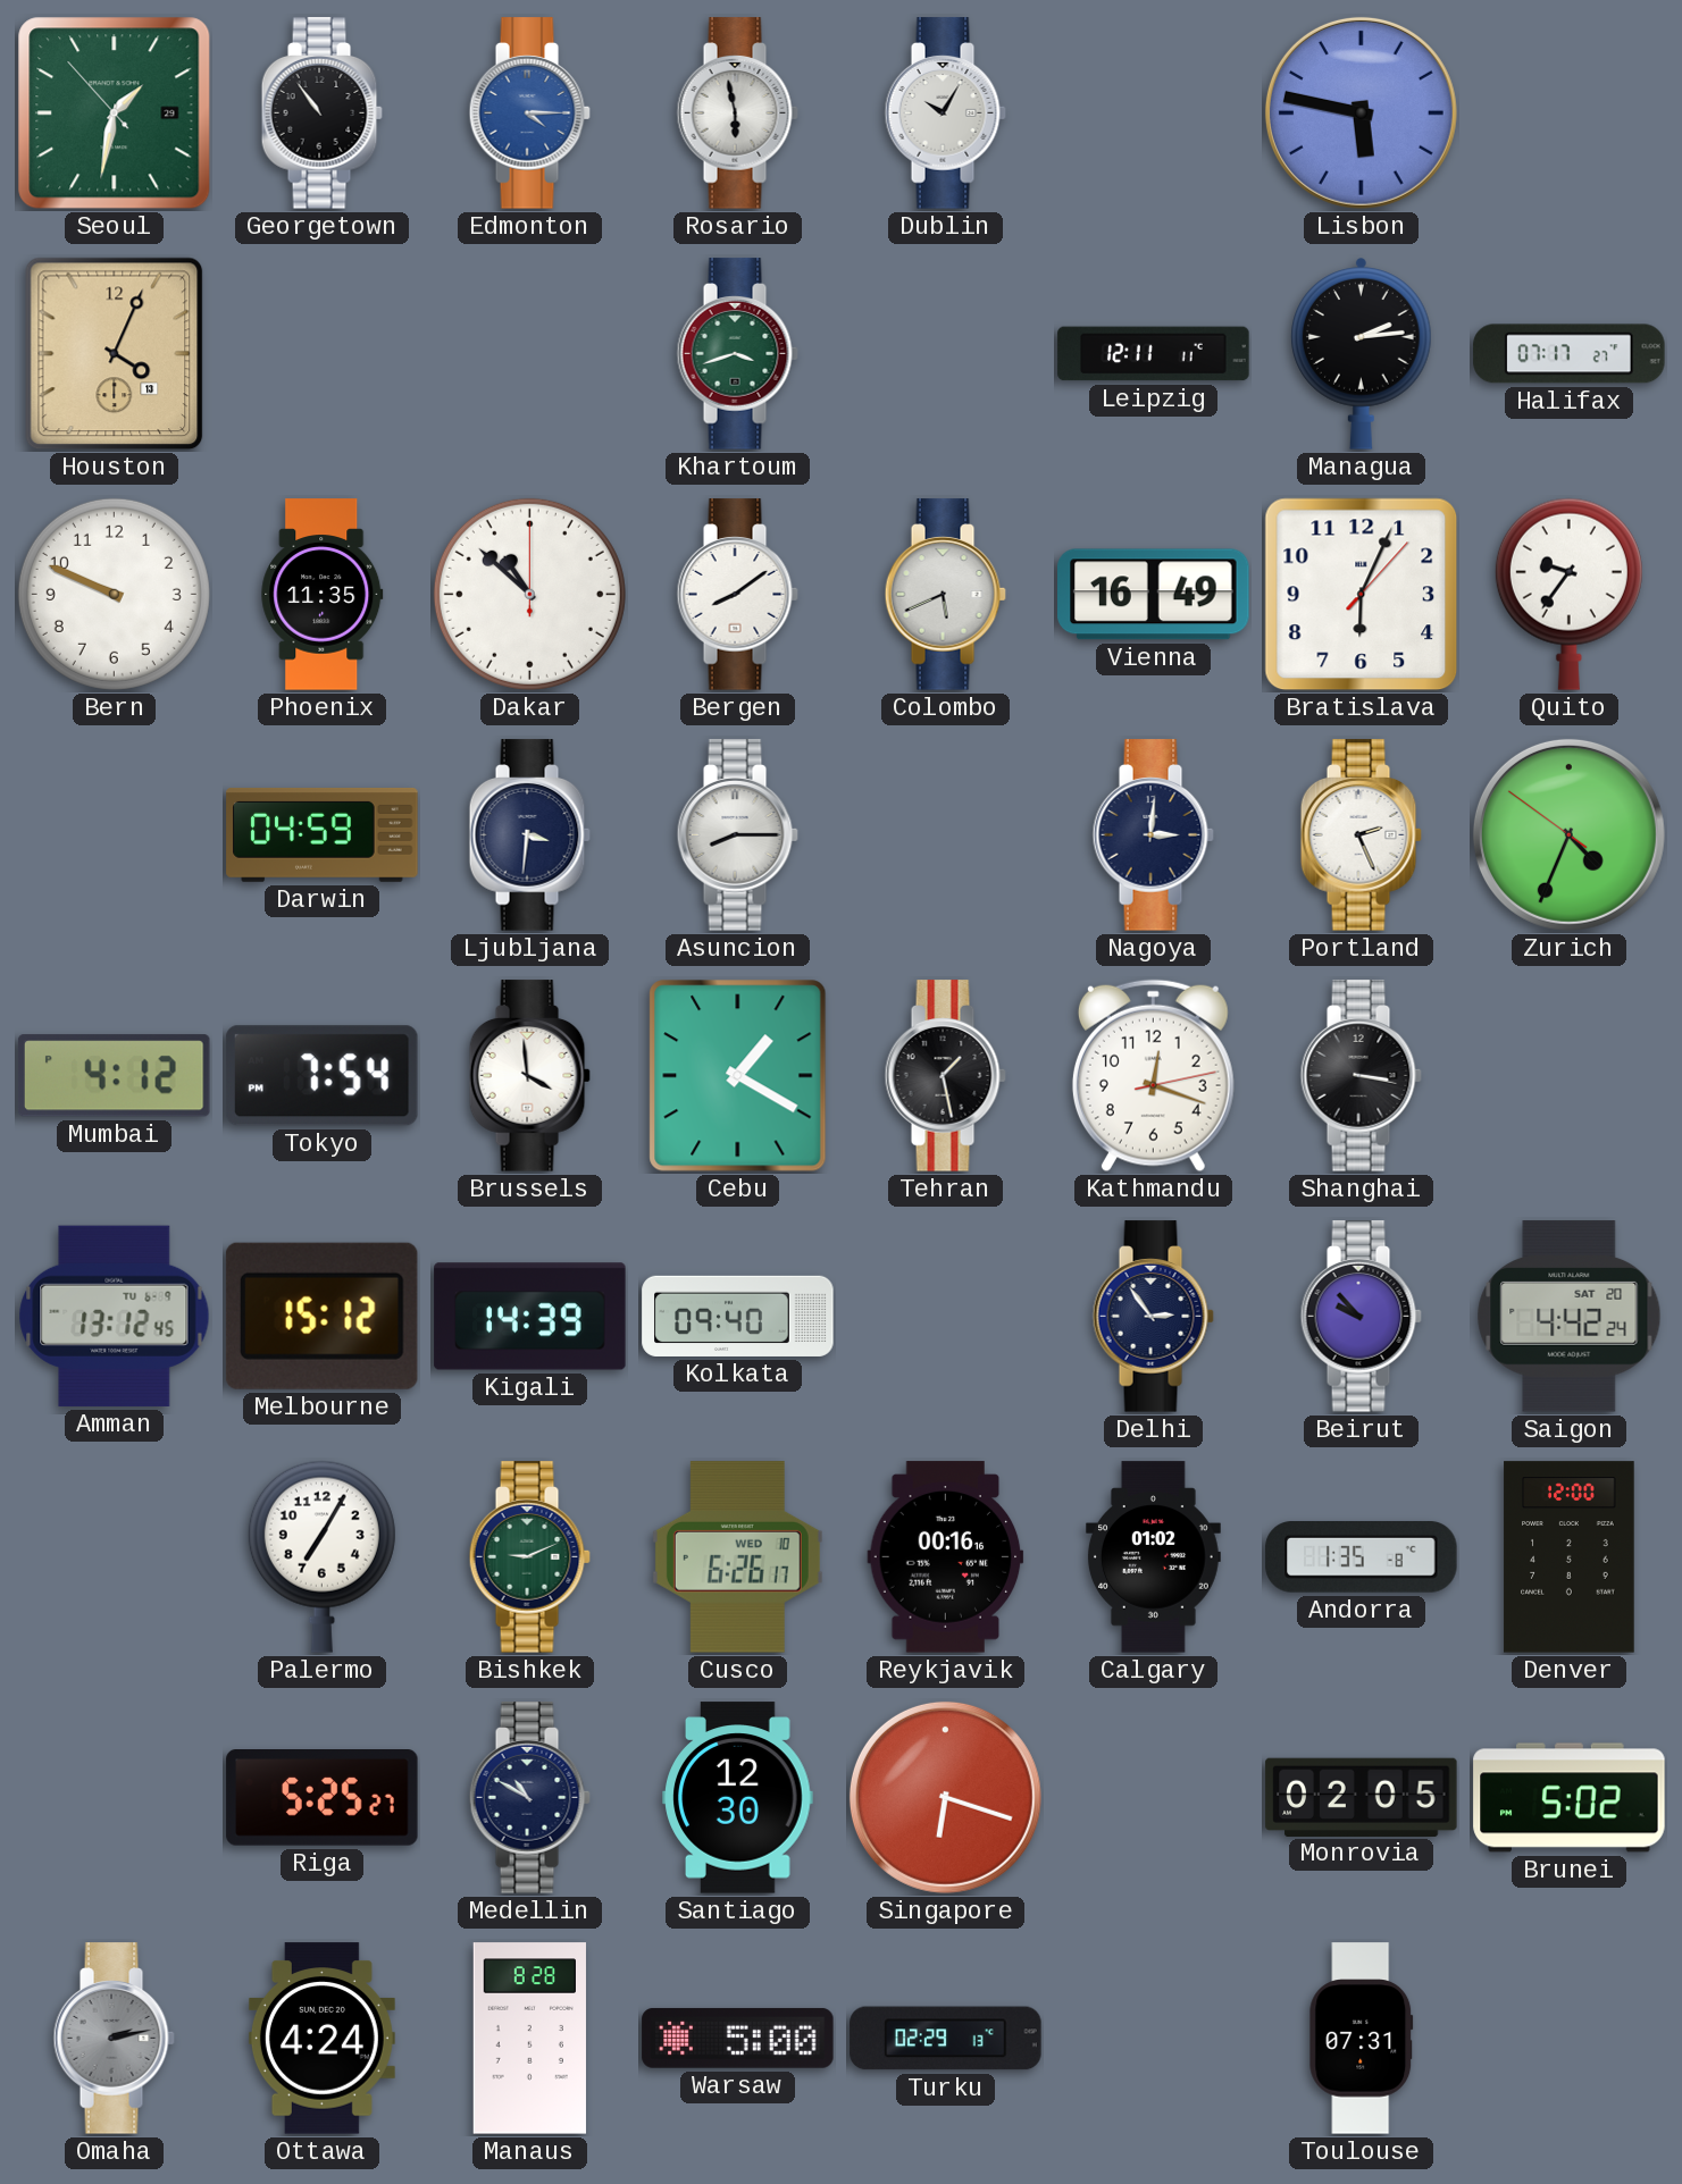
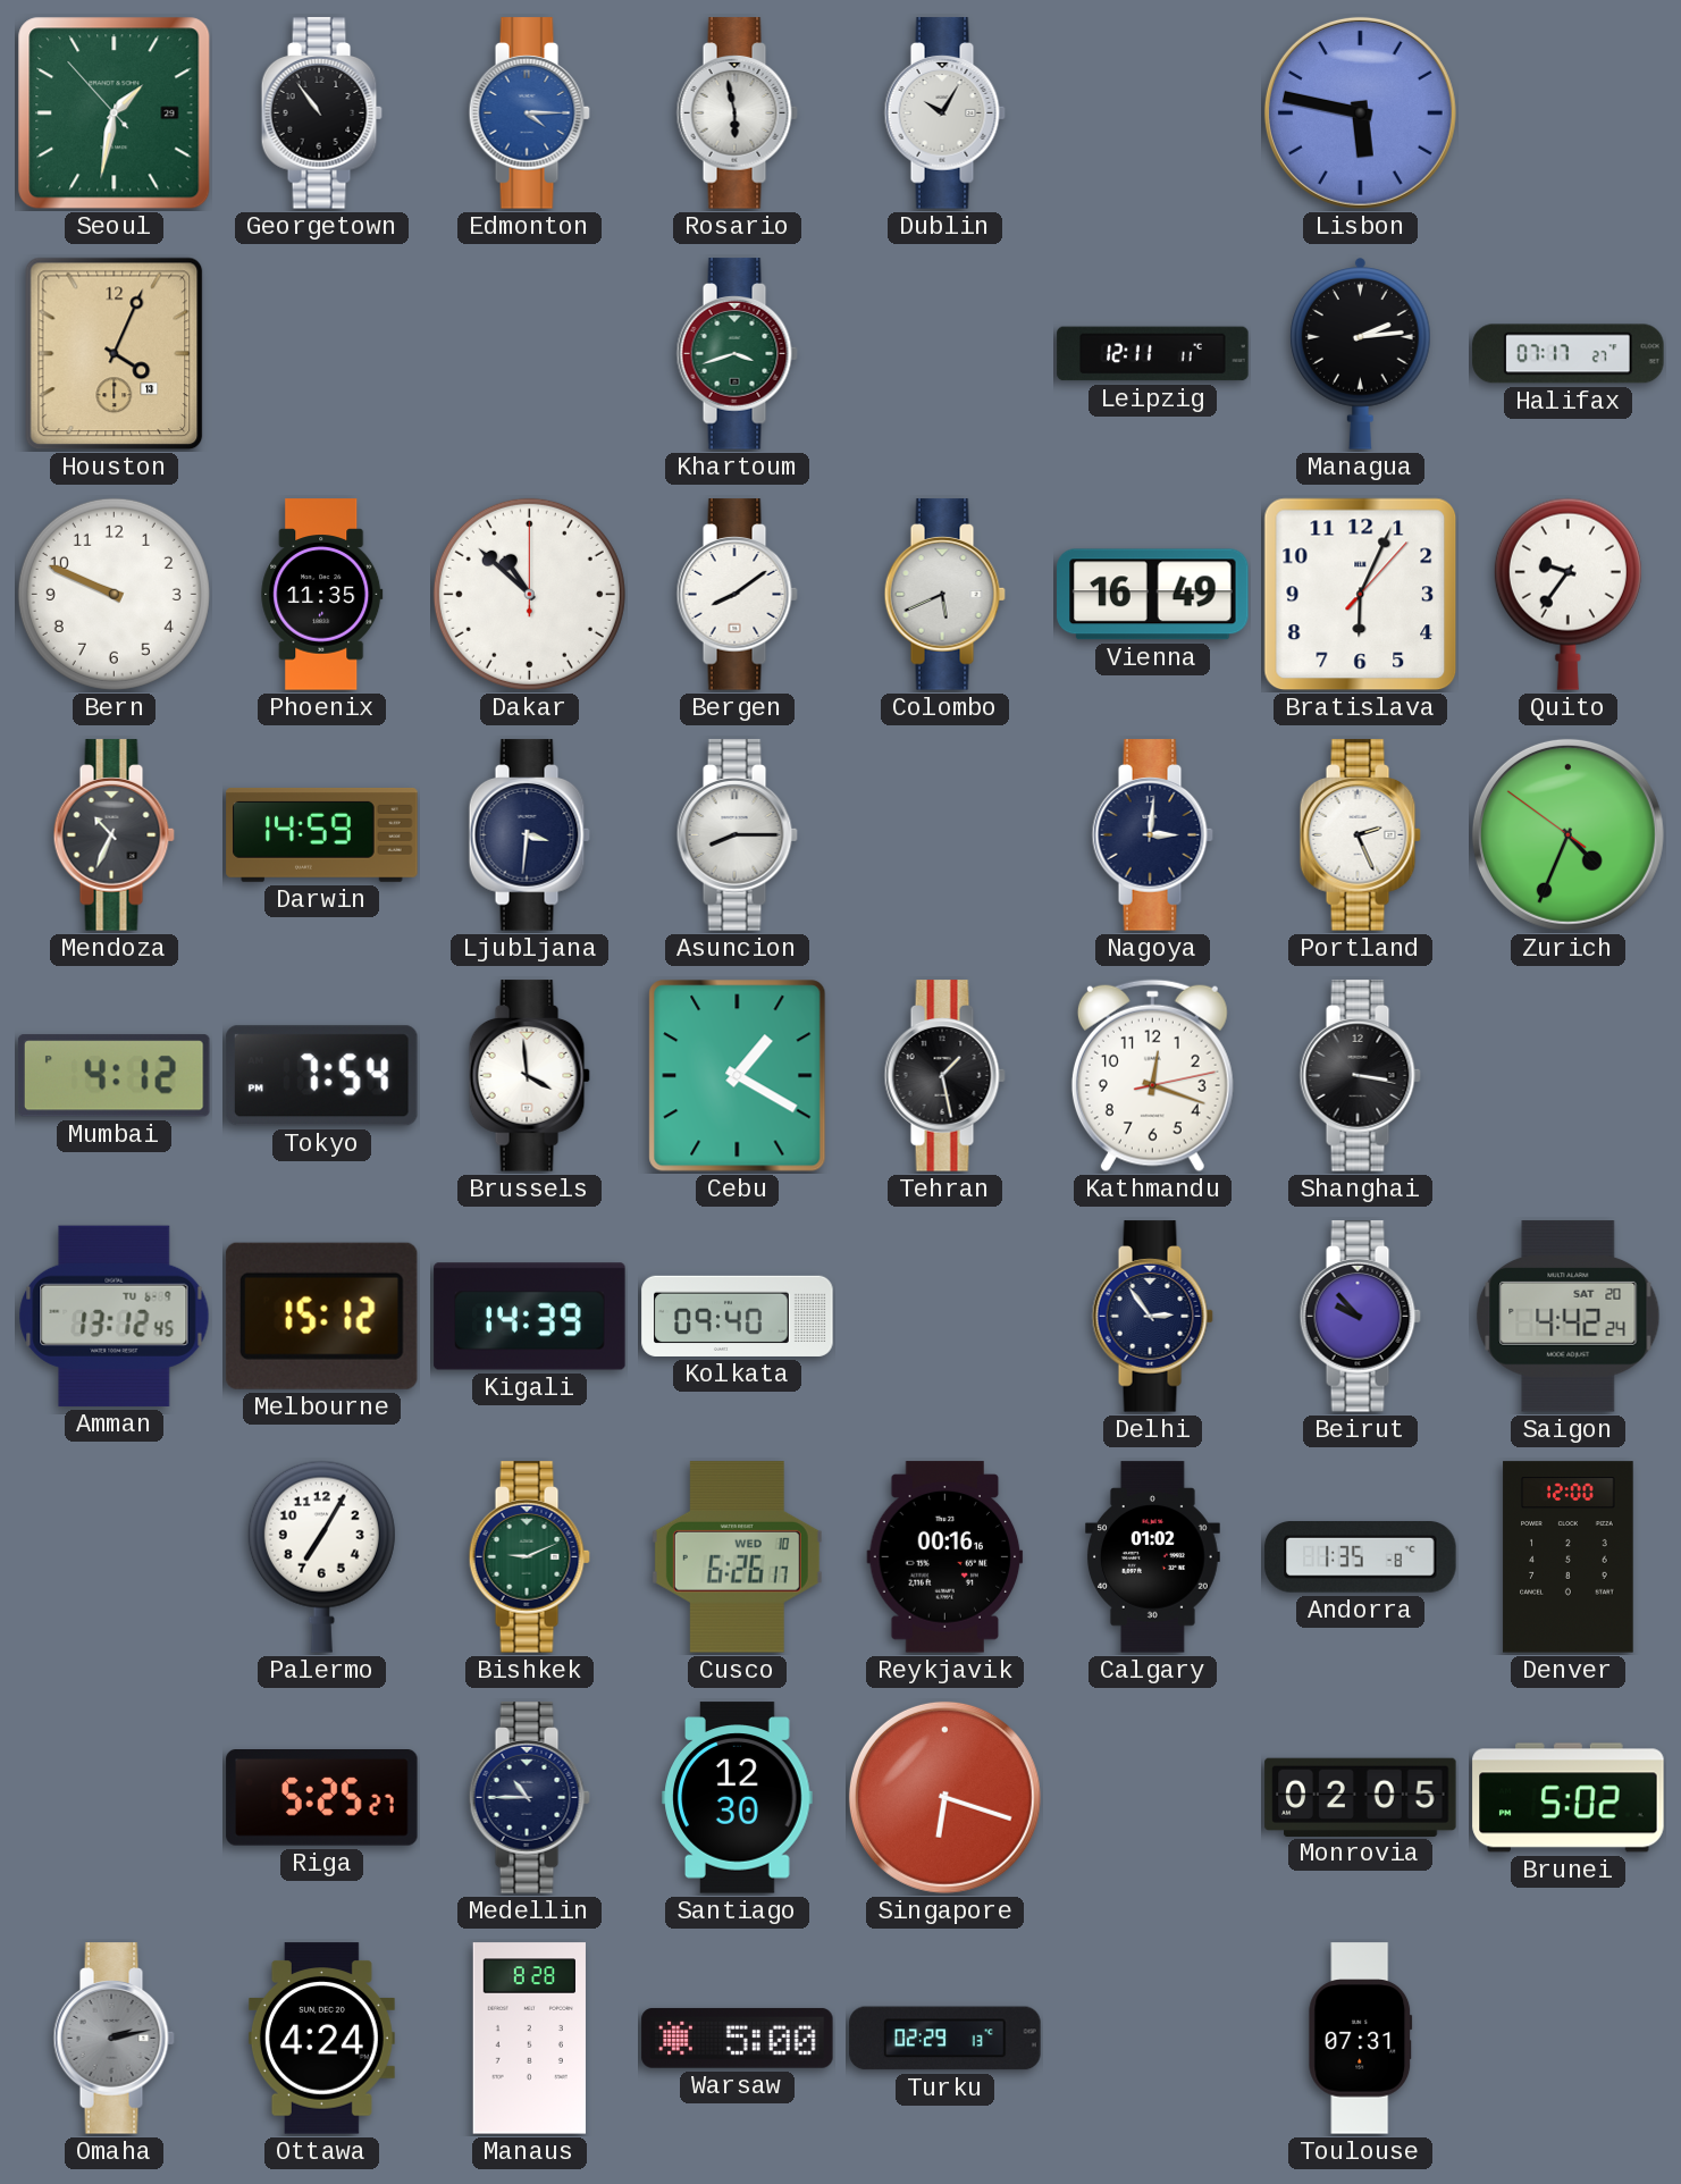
Mendoza: none -> 10:34
Darwin: 04:59 -> 14:59
Medellin: 10:50 -> 10:45
